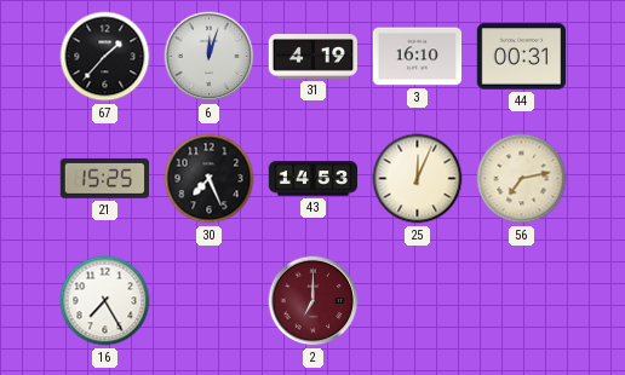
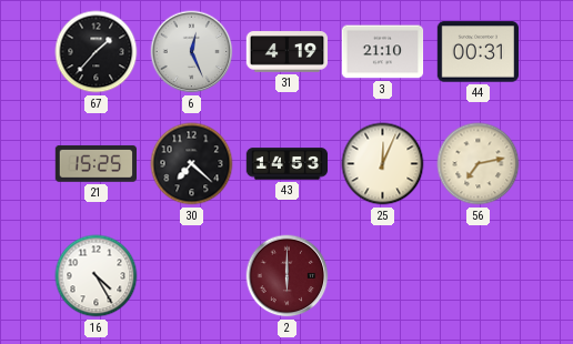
6: 12:03 -> 12:26
3: 16:10 -> 21:10
30: 7:26 -> 7:22
16: 7:25 -> 4:25
2: 7:00 -> 6:00
